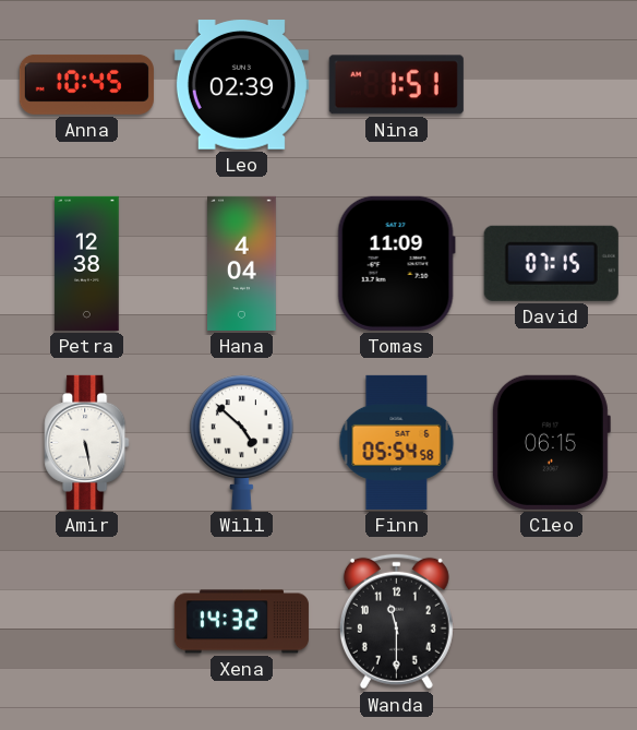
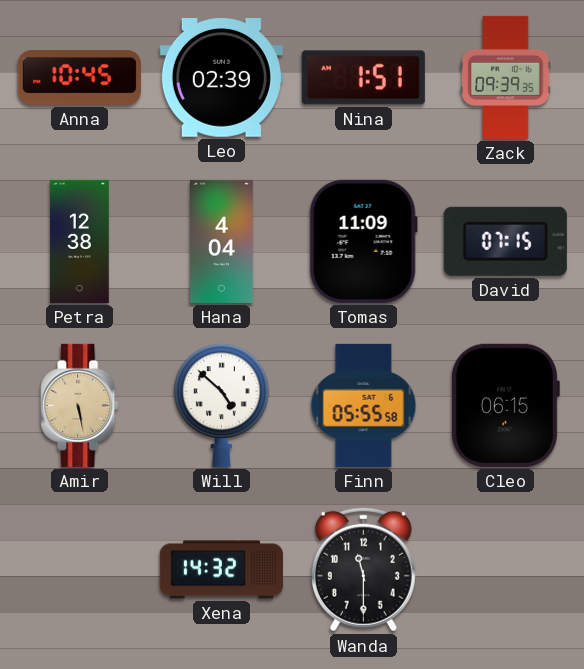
Zack: none -> 09:39
Amir dial: white -> champagne
Finn: 05:54 -> 05:55
